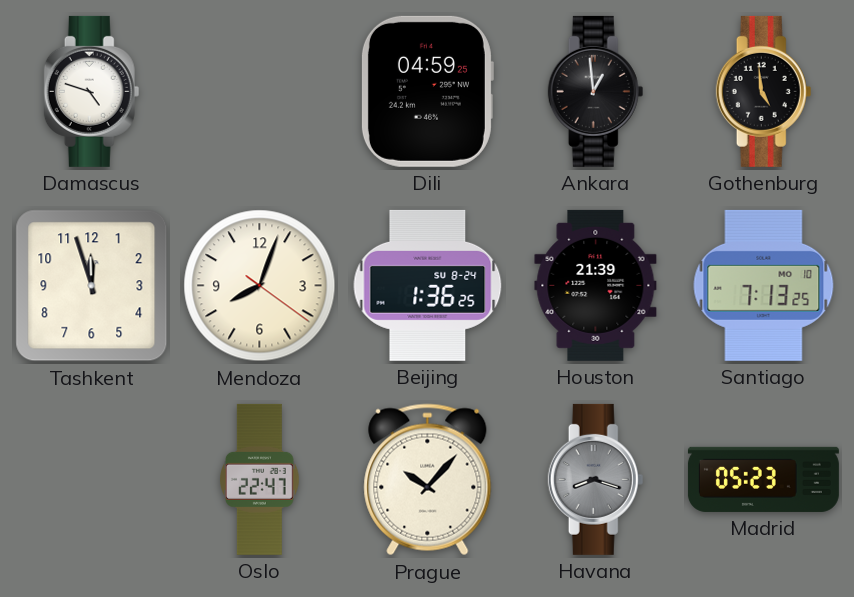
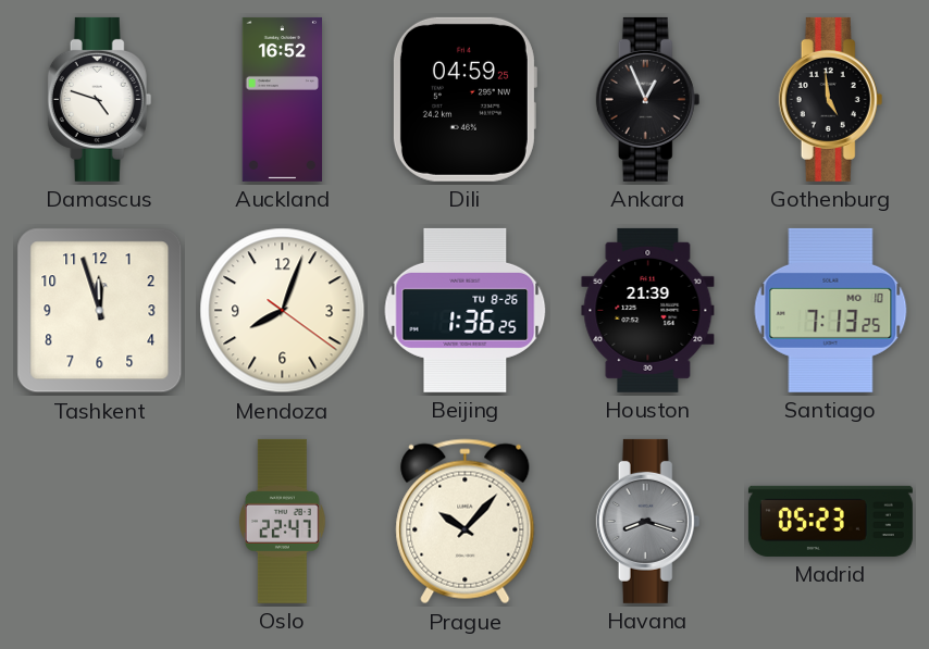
Auckland: none -> 16:52
Ankara: 12:59 -> 12:56
Beijing date: SU 8-24 -> TU 8-26
